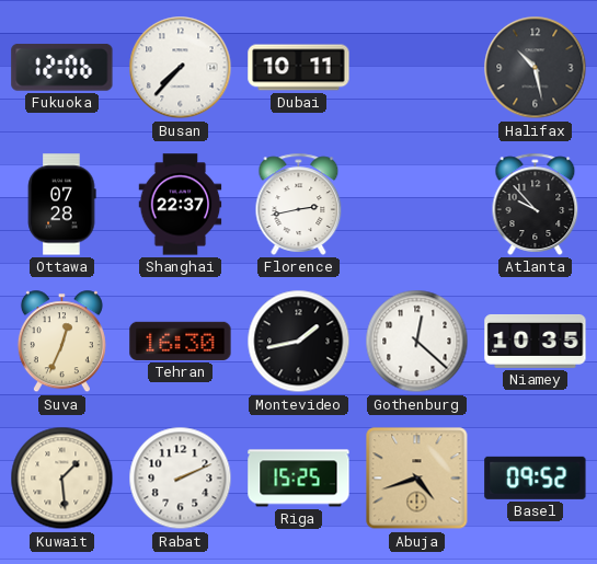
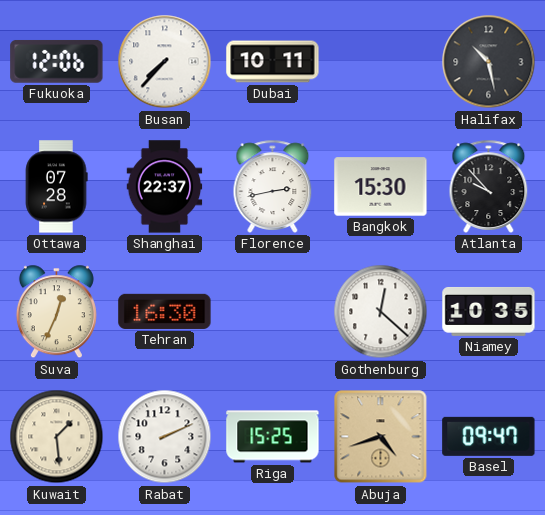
Bangkok: none -> 15:30
Montevideo: 1:43 -> none
Basel: 09:52 -> 09:47
